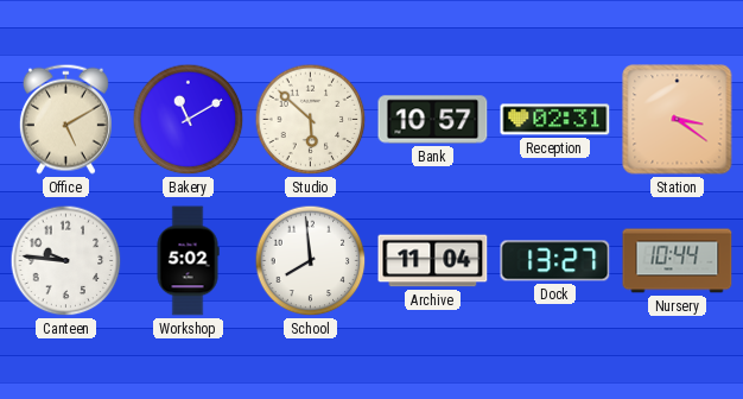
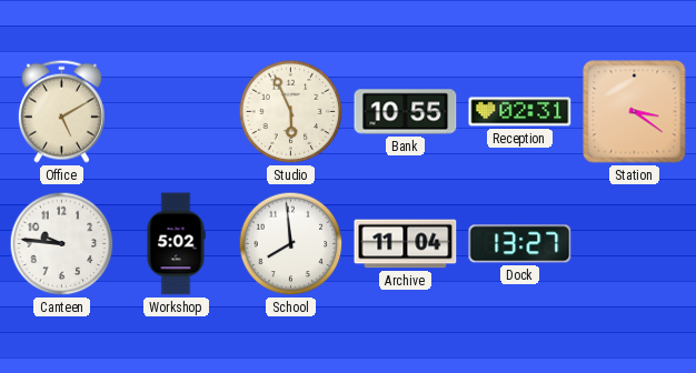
Bakery: 11:10 -> none
Studio: 5:52 -> 5:56
Bank: 10:57 -> 10:55
Nursery: 10:44 -> none
